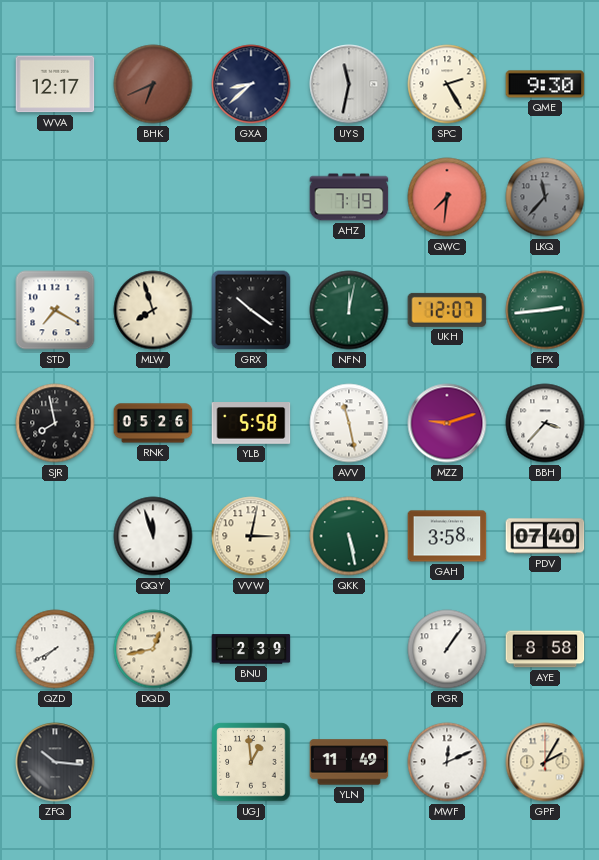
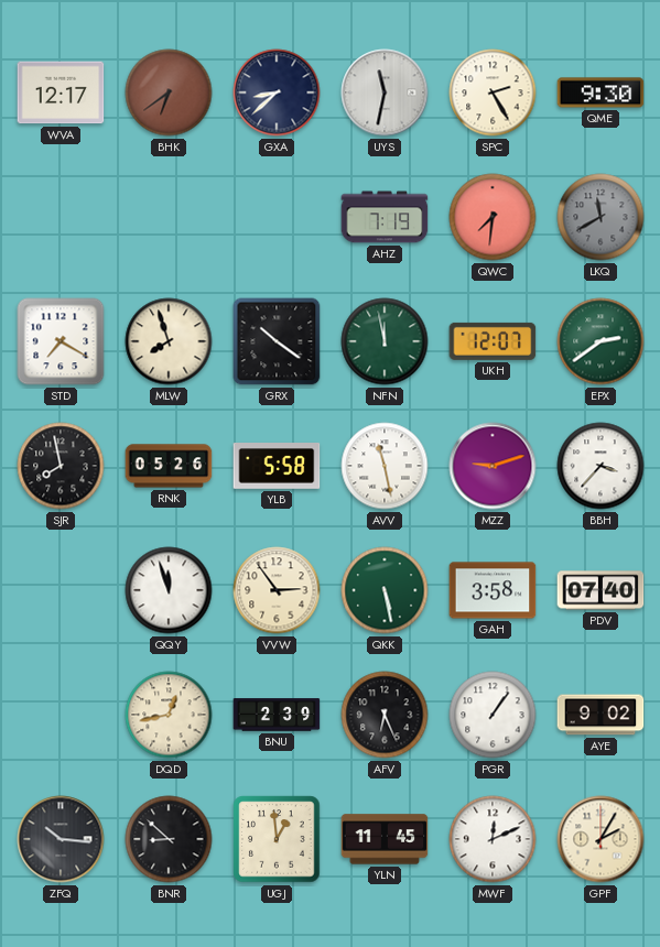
BHK: 6:41 -> 6:39
LKQ: 11:37 -> 11:40
NFN: 12:02 -> 11:58
EPX: 2:44 -> 2:39
VVW: 3:02 -> 2:54
QZD: 7:40 -> none
AFV: none -> 6:26
AYE: 8:58 -> 9:02
BNR: none -> 8:52
YLN: 11:49 -> 11:45
